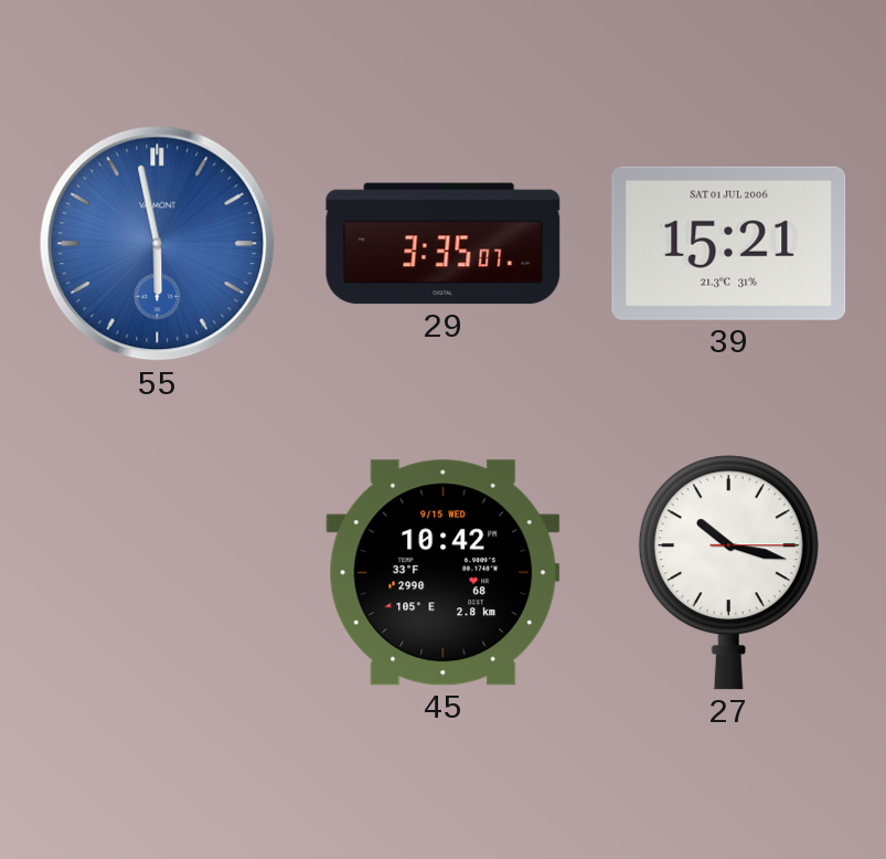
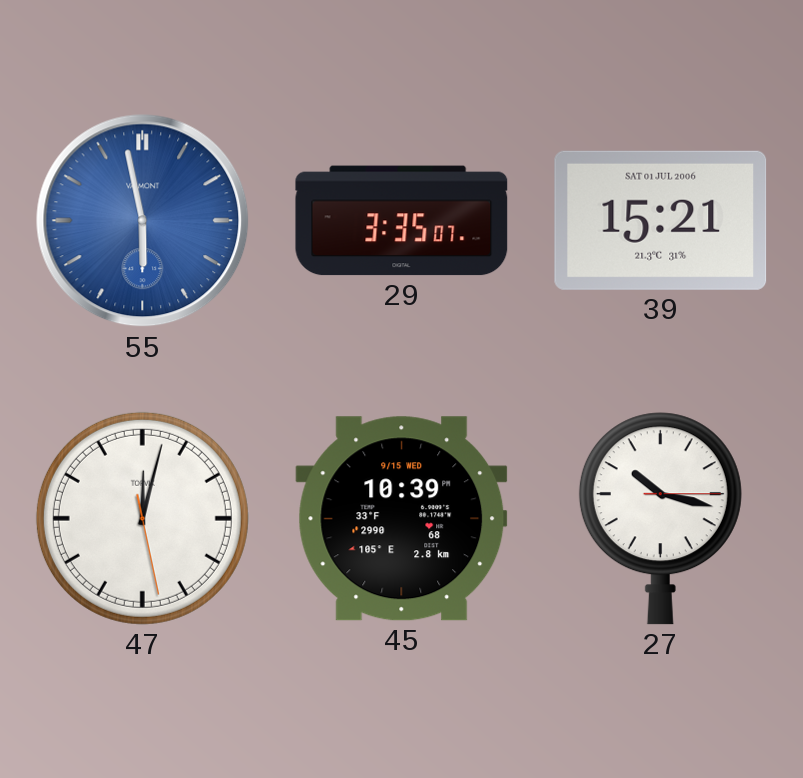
47: none -> 12:02
45: 10:42 -> 10:39
